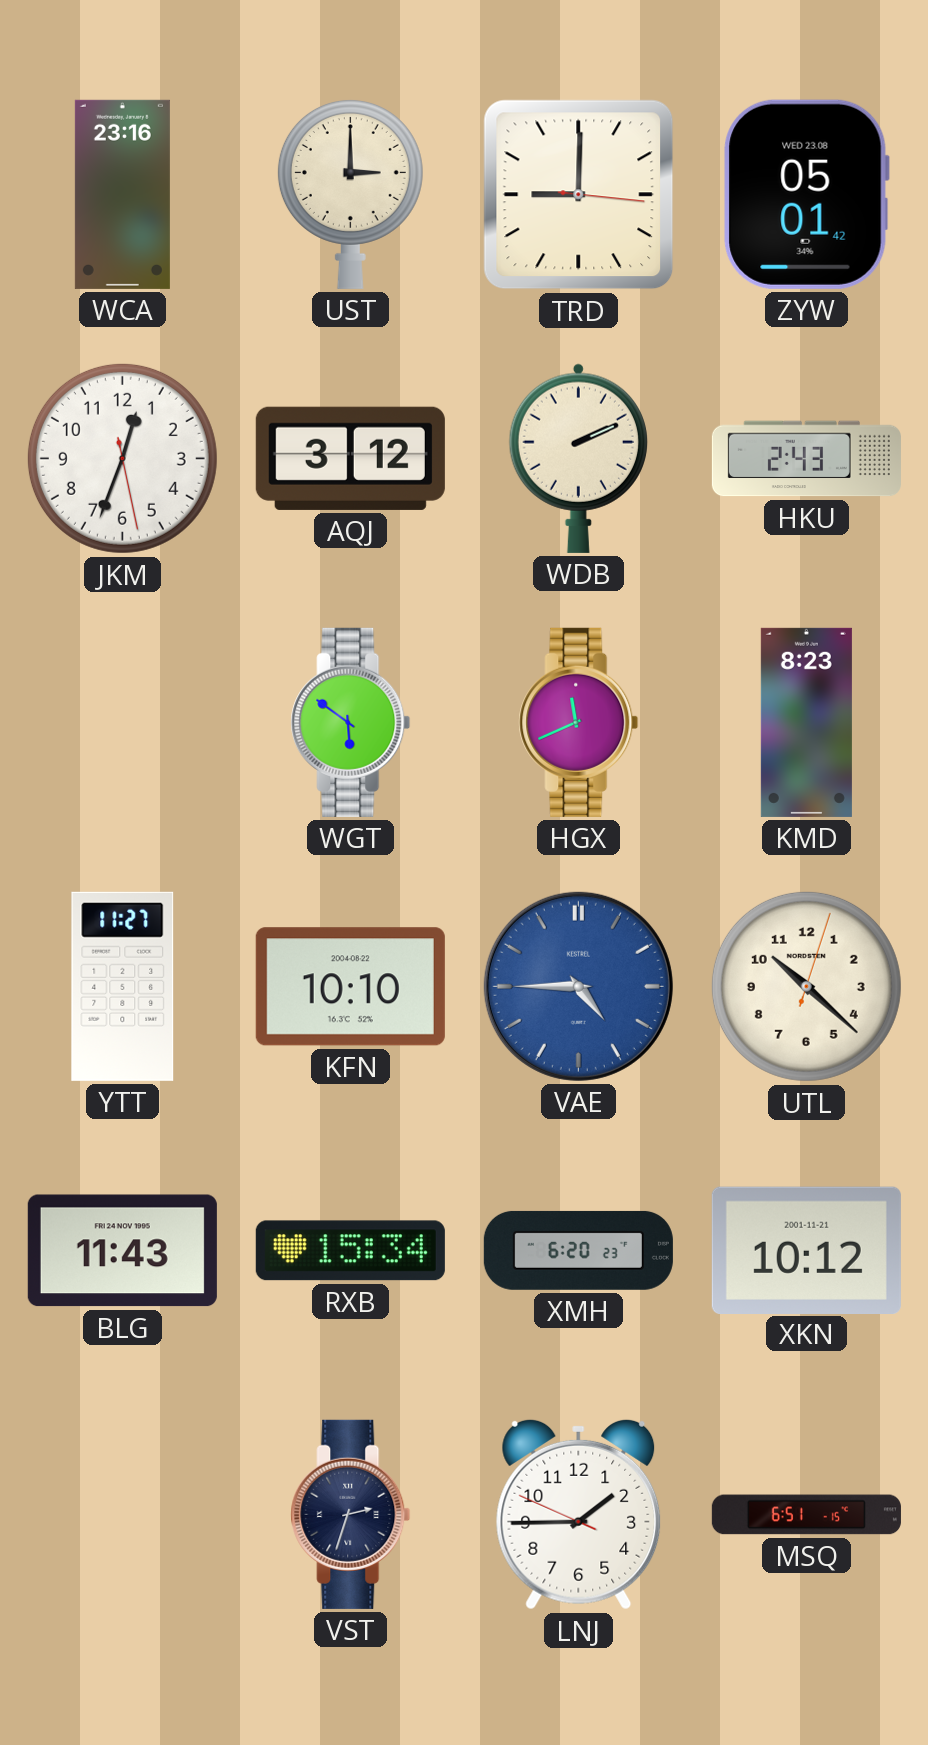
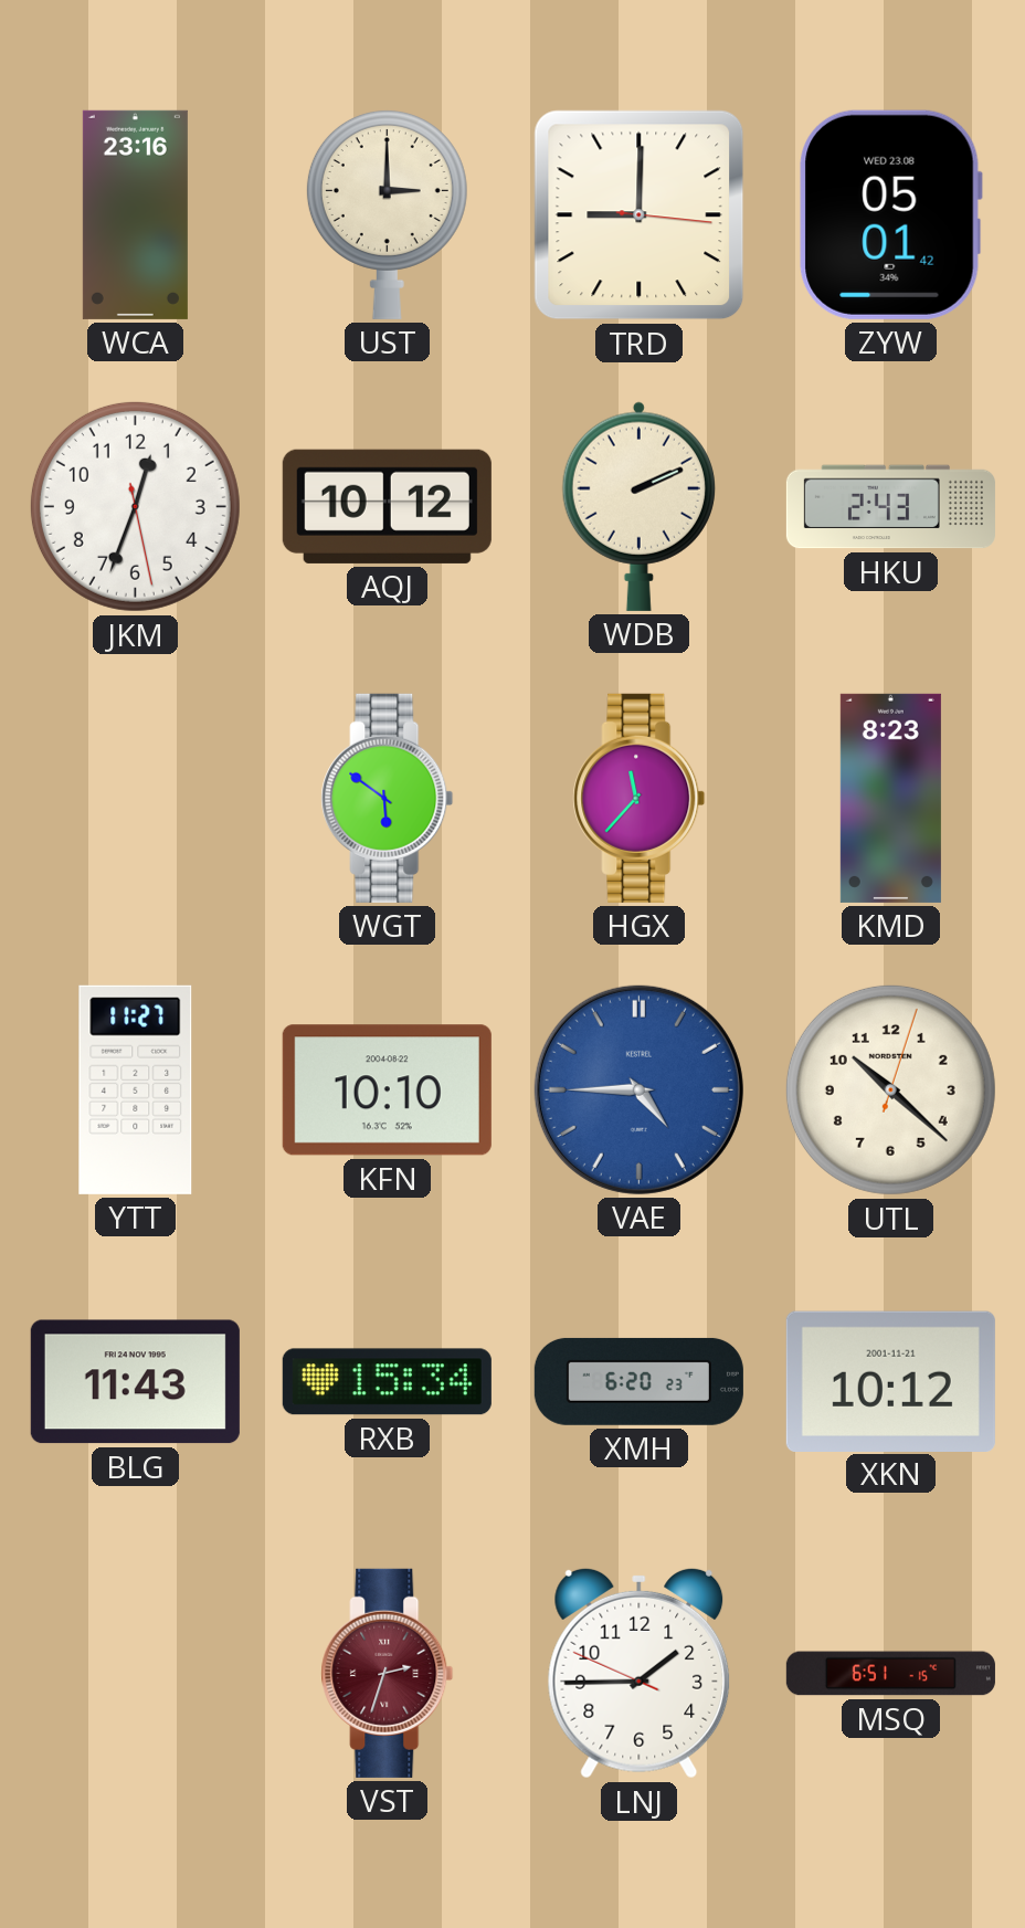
AQJ: 3:12 -> 10:12
HGX: 11:41 -> 11:37
VST dial: navy -> burgundy
